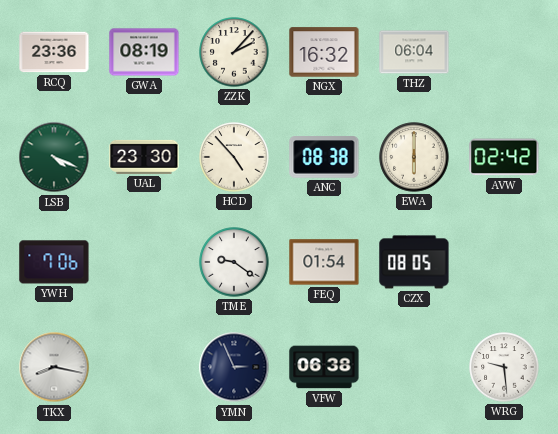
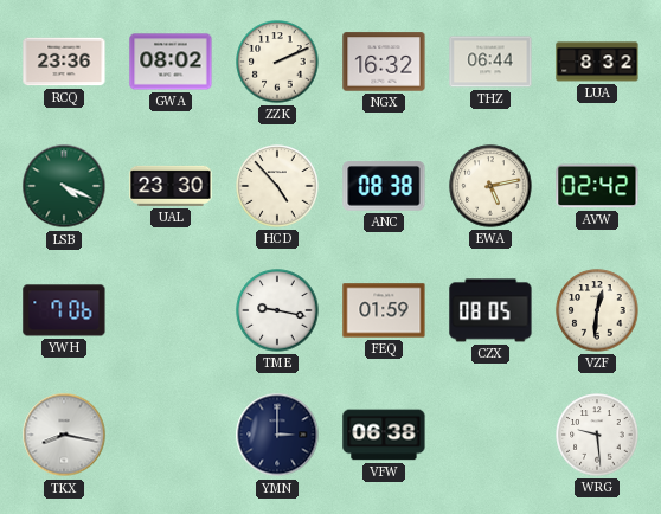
GWA: 08:19 -> 08:02
ZZK: 2:07 -> 2:11
THZ: 06:04 -> 06:44
LUA: none -> 8:32
EWA: 6:00 -> 5:13
TME: 9:21 -> 9:17
FEQ: 01:54 -> 01:59
VZF: none -> 12:31
YMN: 2:56 -> 3:00
